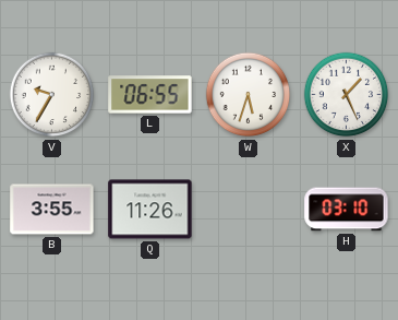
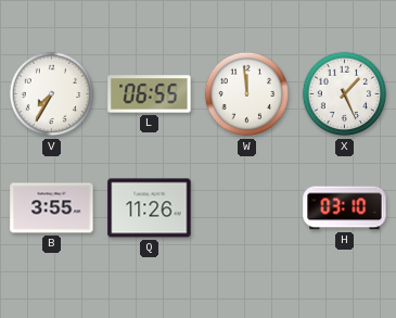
V: 9:35 -> 7:35
W: 5:33 -> 11:59
